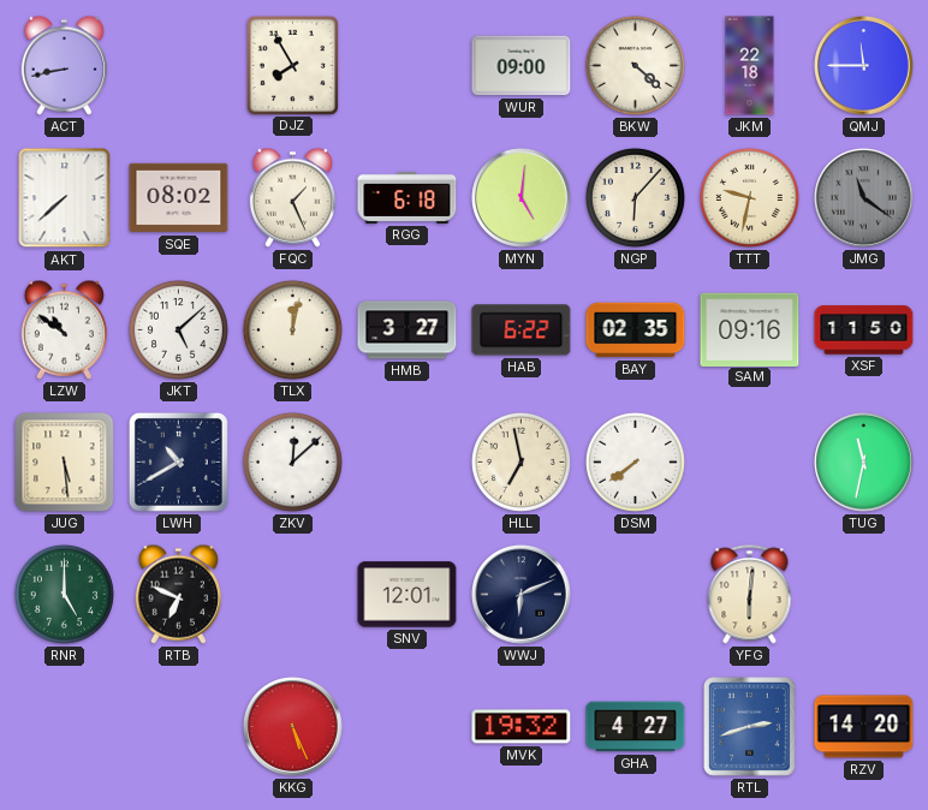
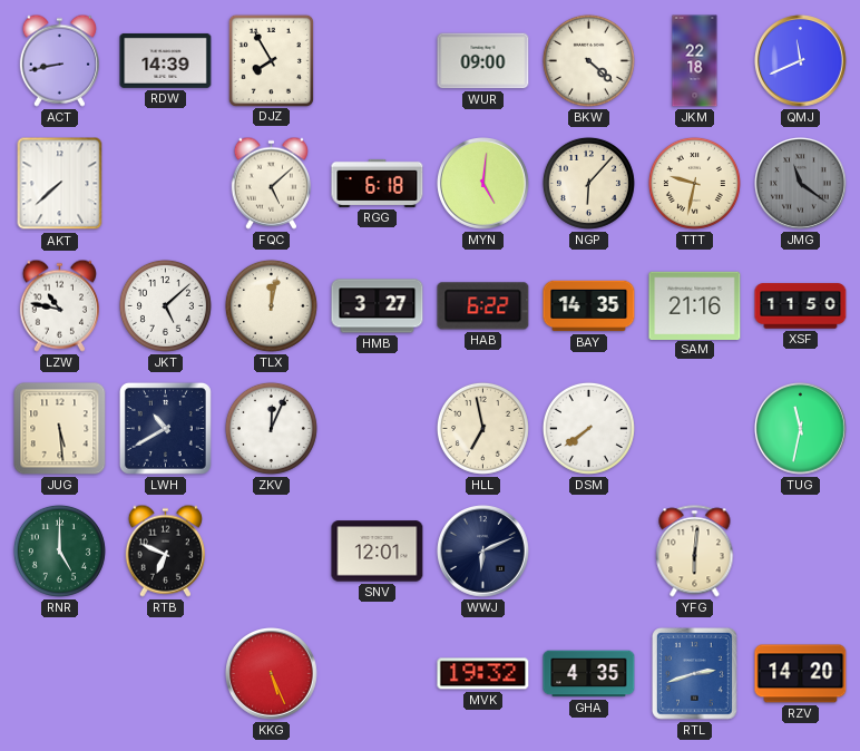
RDW: none -> 14:39
QMJ: 11:45 -> 11:41
SQE: 08:02 -> none
FQC: 1:26 -> 5:08
LZW: 10:51 -> 10:47
BAY: 02:35 -> 14:35
SAM: 09:16 -> 21:16
ZKV: 12:08 -> 12:04
GHA: 4:27 -> 4:35
